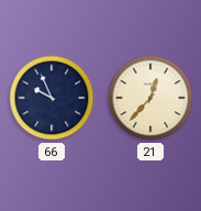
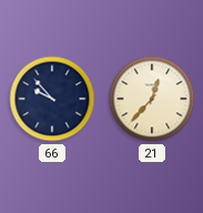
66: 9:56 -> 9:53
